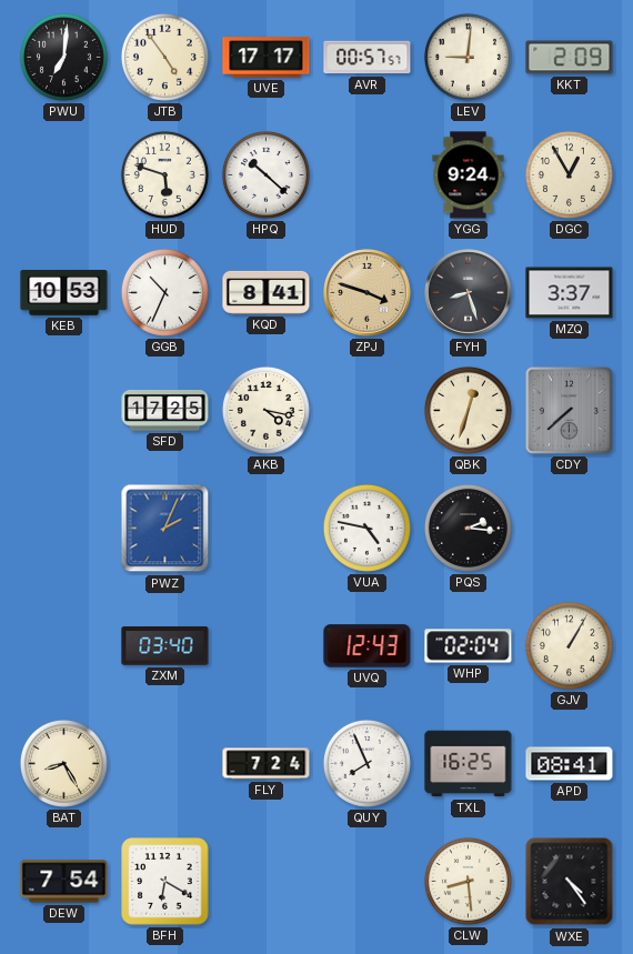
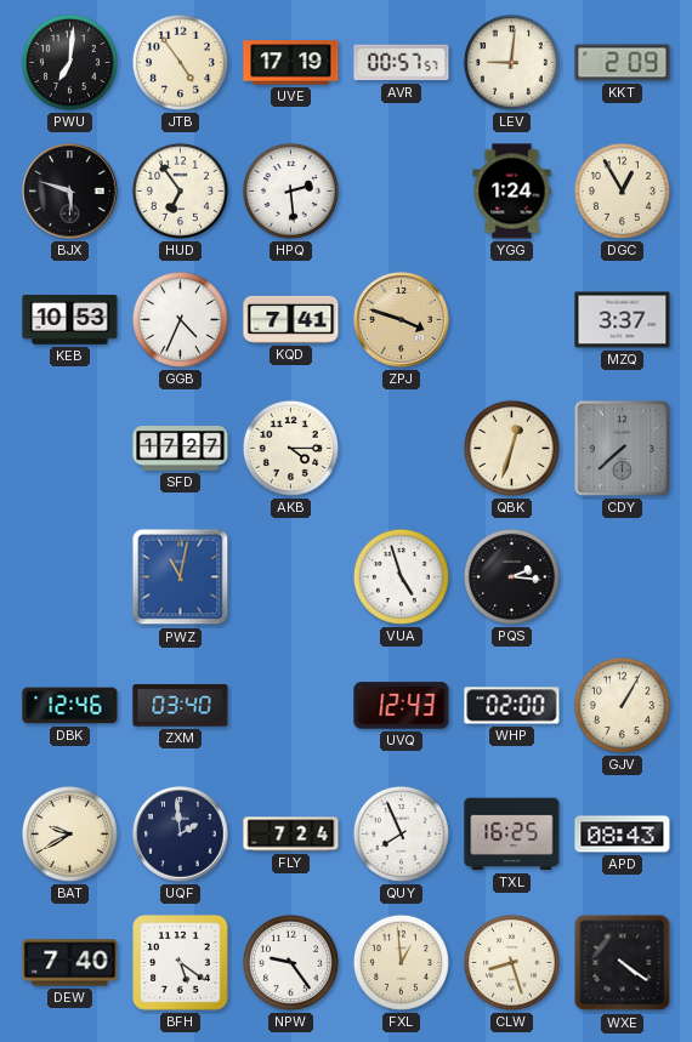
UVE: 17:17 -> 17:19
BJX: none -> 5:48
HUD: 5:48 -> 6:54
HPQ: 10:22 -> 2:29
YGG: 9:24 -> 1:24
GGB: 10:34 -> 4:34
KQD: 8:41 -> 7:41
FYH: 8:27 -> none
SFD: 17:25 -> 17:27
AKB: 4:17 -> 4:15
PWZ: 2:04 -> 11:02
VUA: 4:47 -> 4:57
DBK: none -> 12:46
WHP: 02:04 -> 02:00
BAT: 8:25 -> 9:40
UQF: none -> 1:59
APD: 08:41 -> 08:43
DEW: 7:54 -> 7:40
BFH: 6:20 -> 5:21
NPW: none -> 9:24
FXL: none -> 12:59
CLW: 8:29 -> 8:27
WXE: 4:24 -> 4:21
